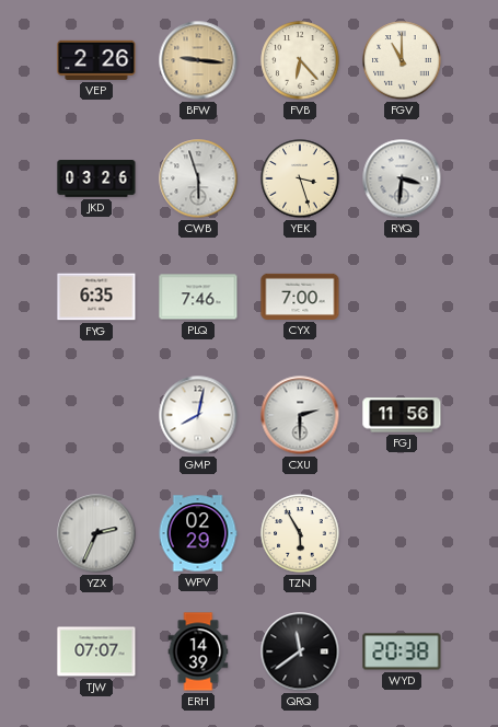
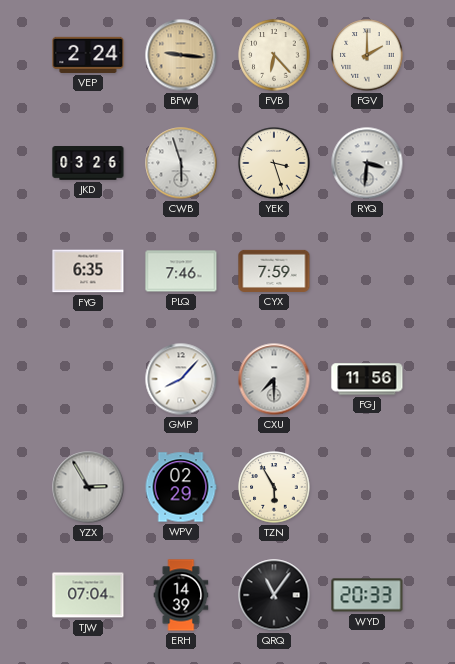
VEP: 2:26 -> 2:24
FGV: 11:00 -> 2:00
CYX: 7:00 -> 7:59
GMP: 8:02 -> 8:07
CXU: 2:30 -> 7:30
YZX: 2:34 -> 2:55
TJW: 07:07 -> 07:04
QRQ: 11:39 -> 11:06
WYD: 20:38 -> 20:33
